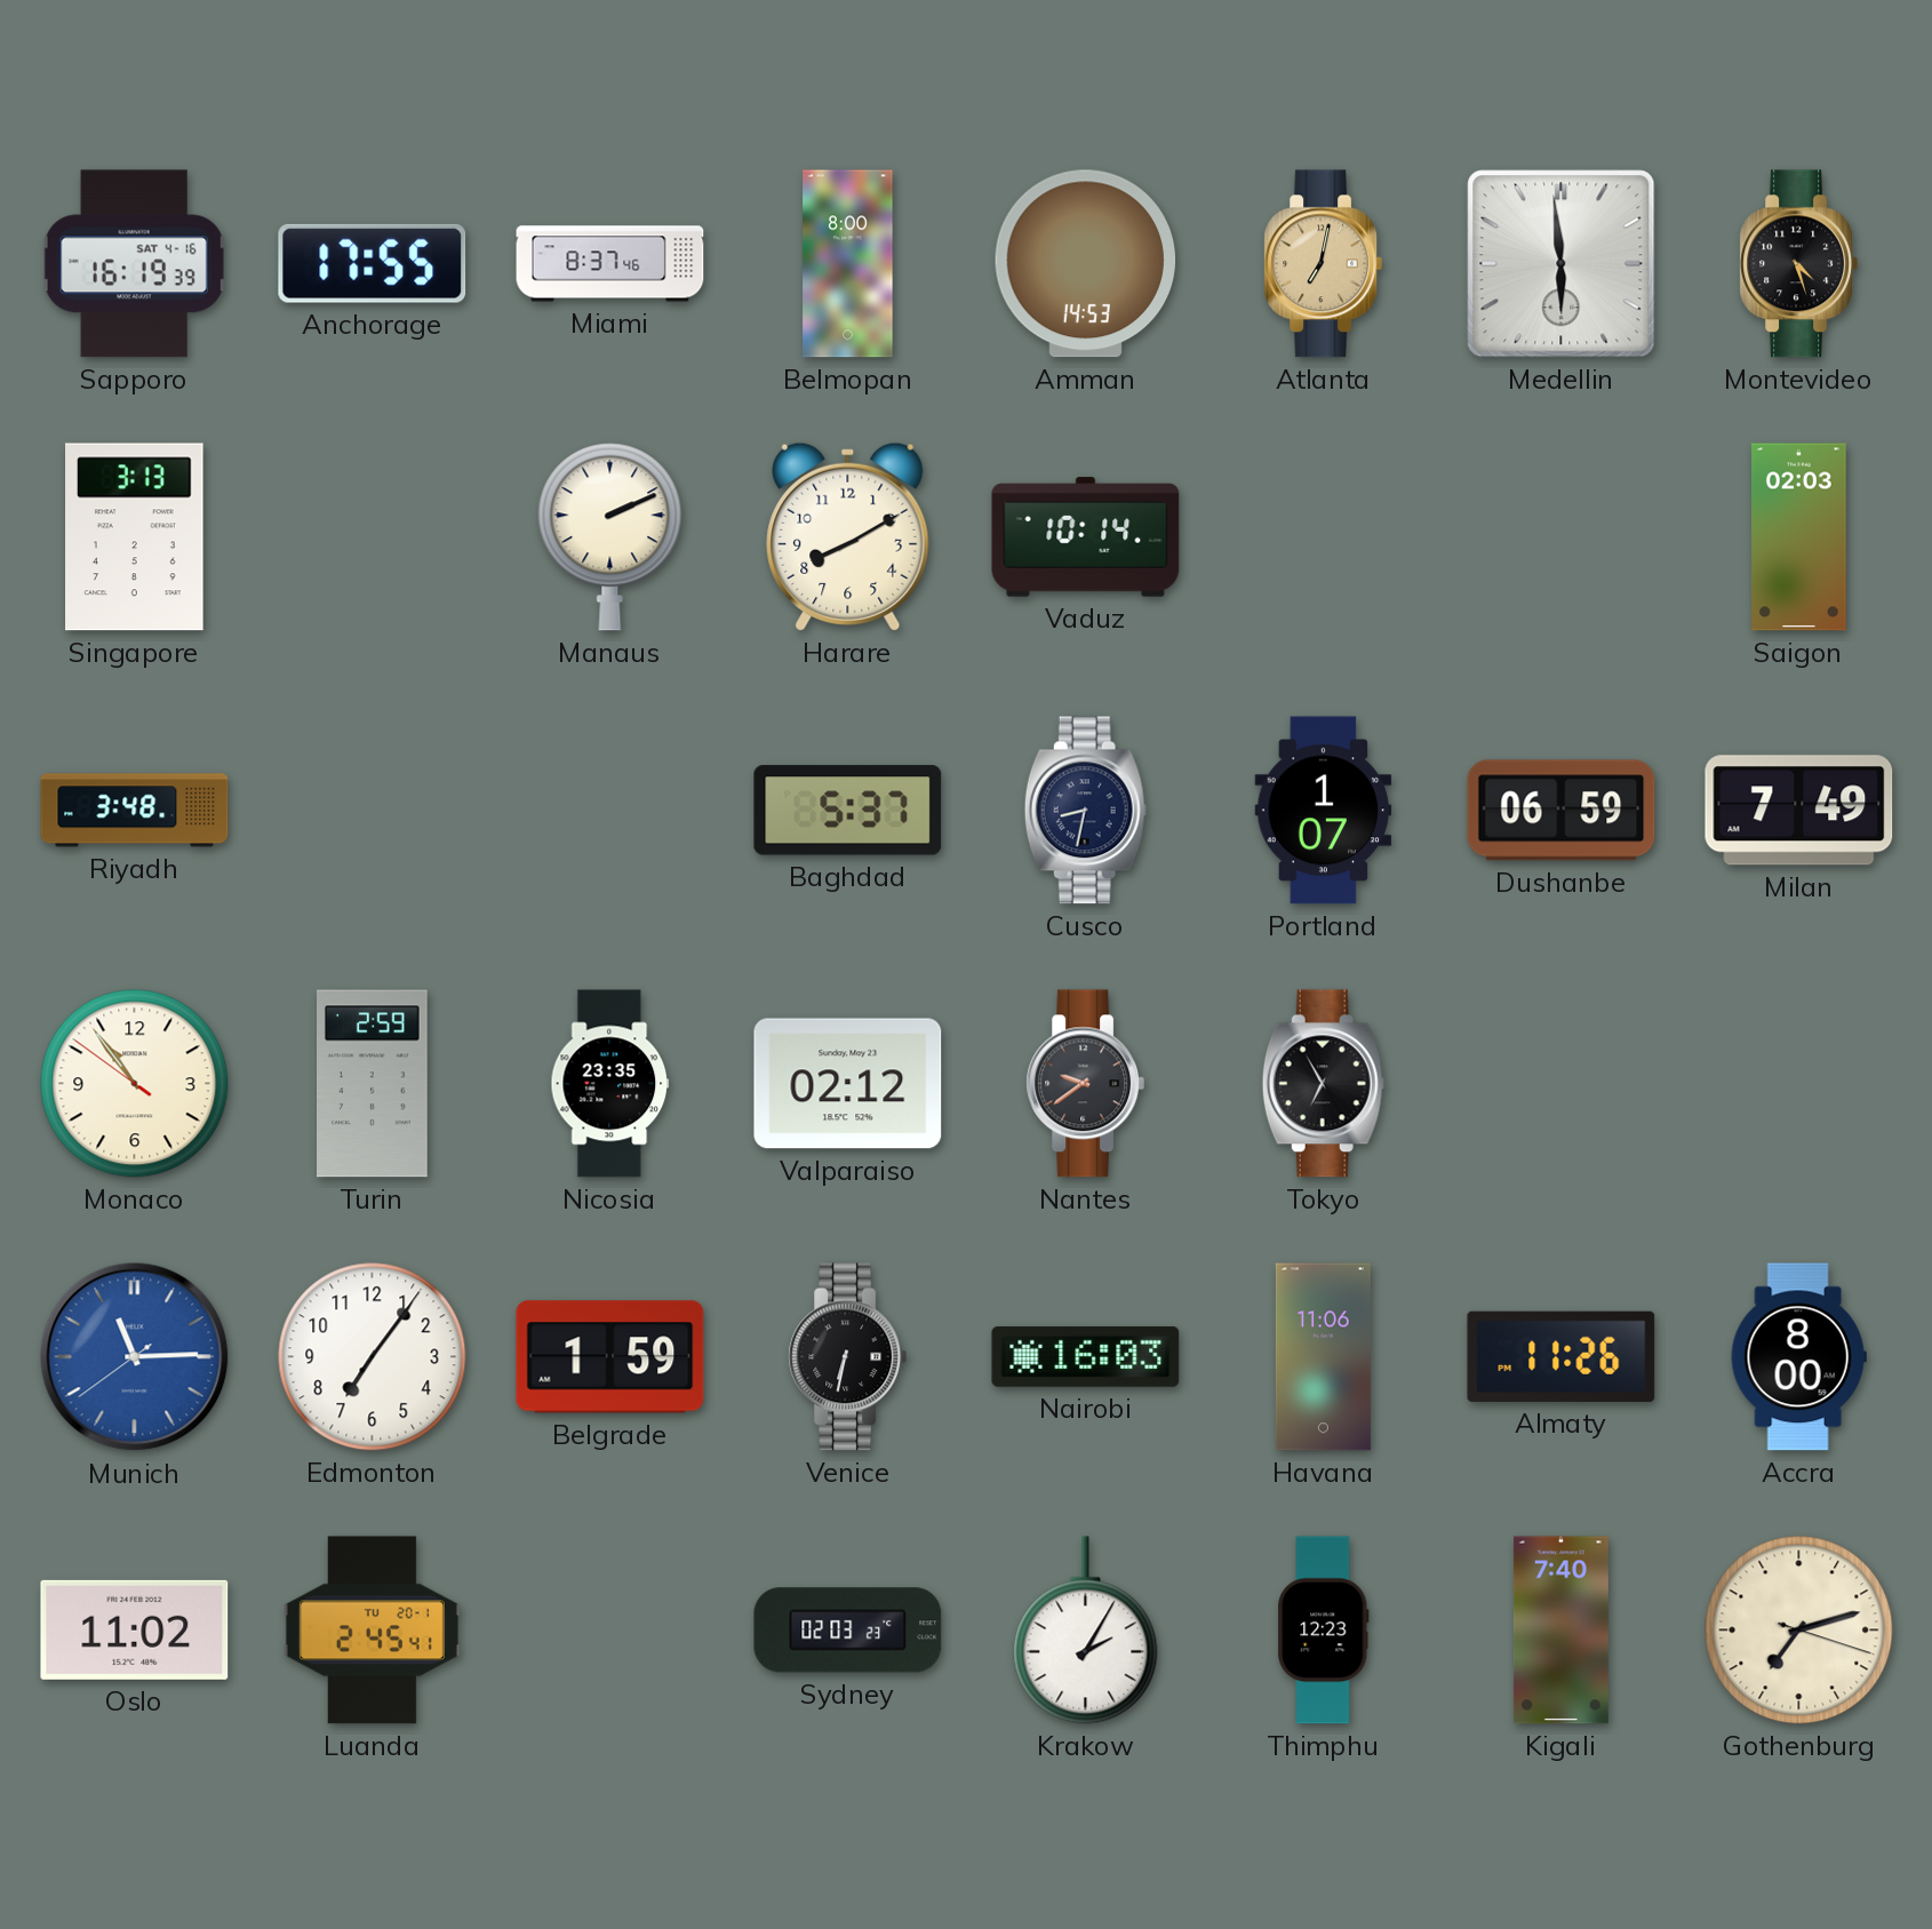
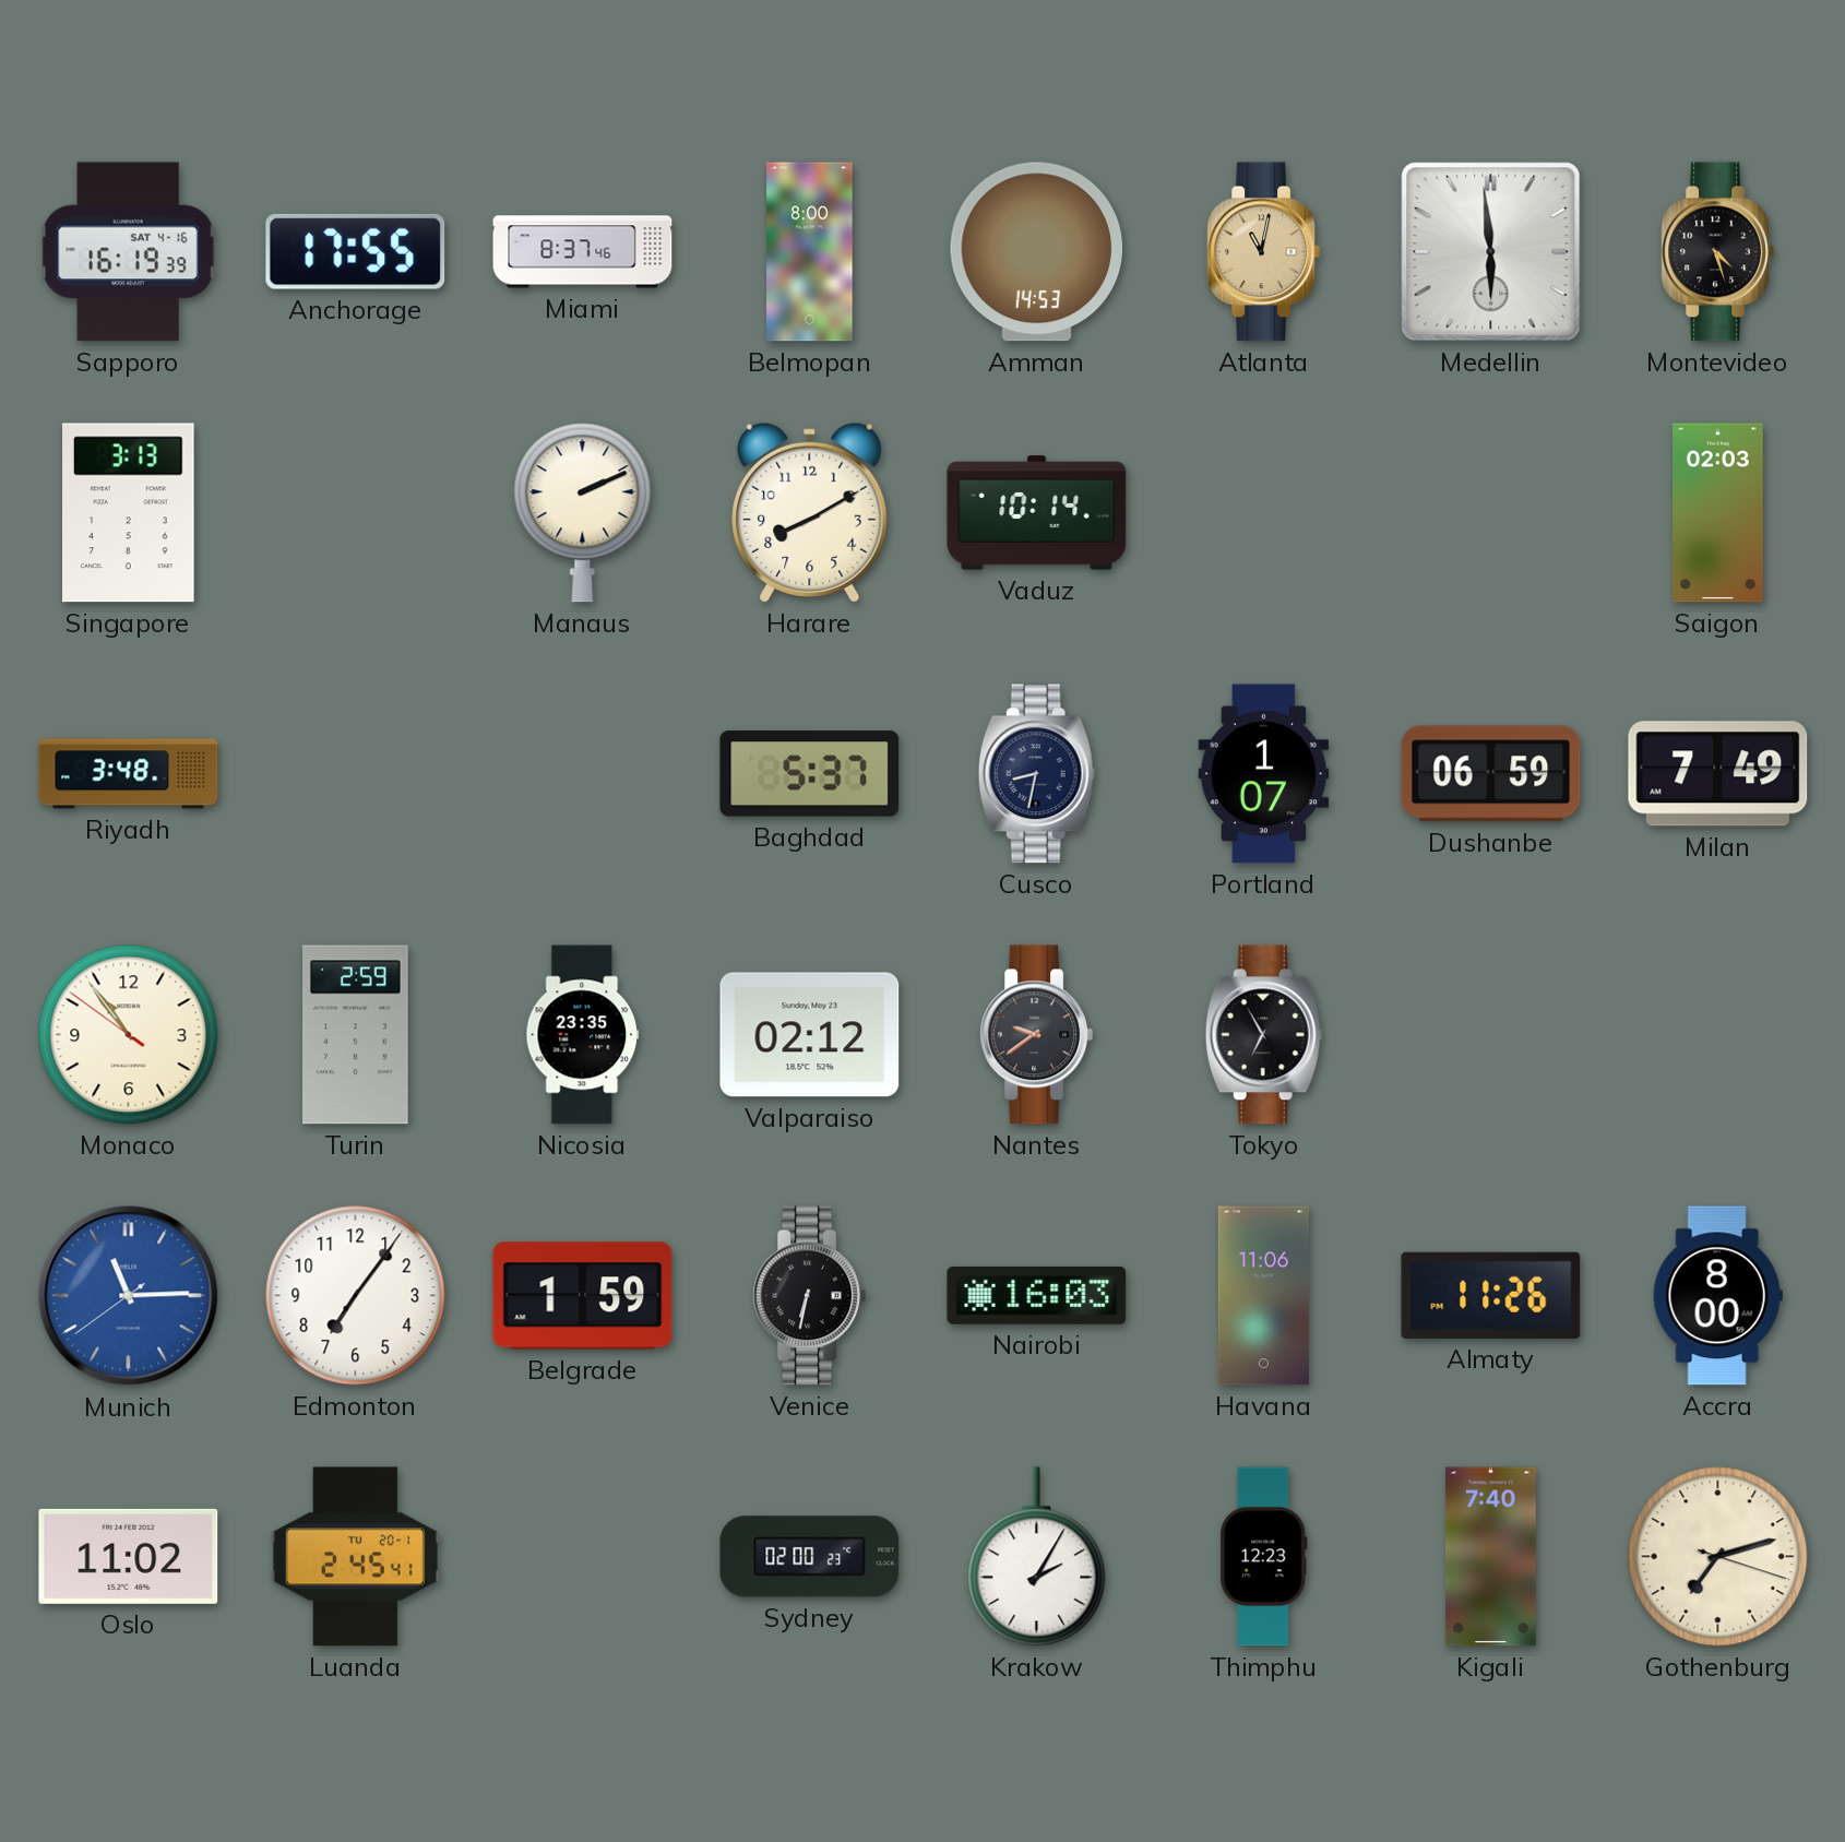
Atlanta: 7:02 -> 11:02
Sydney: 02:03 -> 02:00
